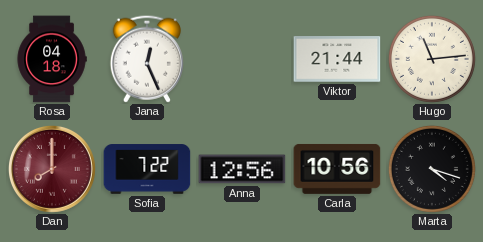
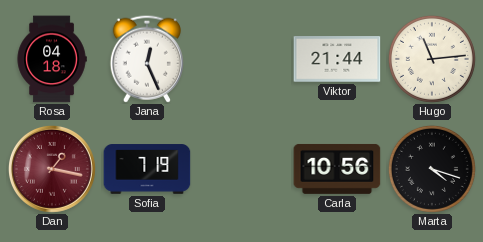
Dan: 8:00 -> 1:17
Sofia: 7:22 -> 7:19
Anna: 12:56 -> none
